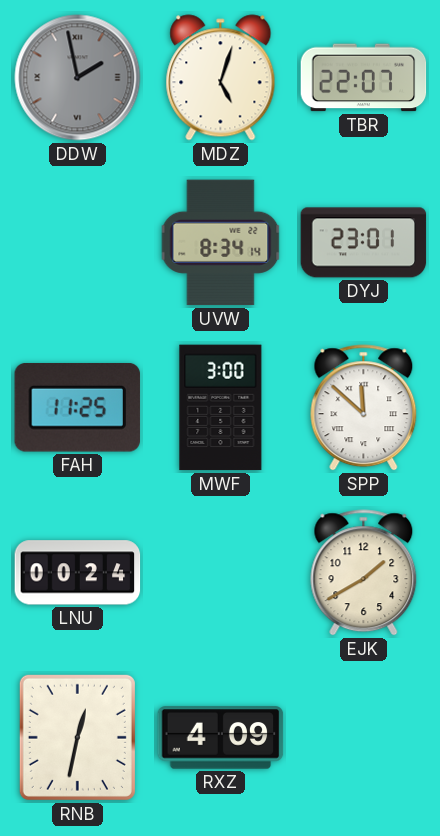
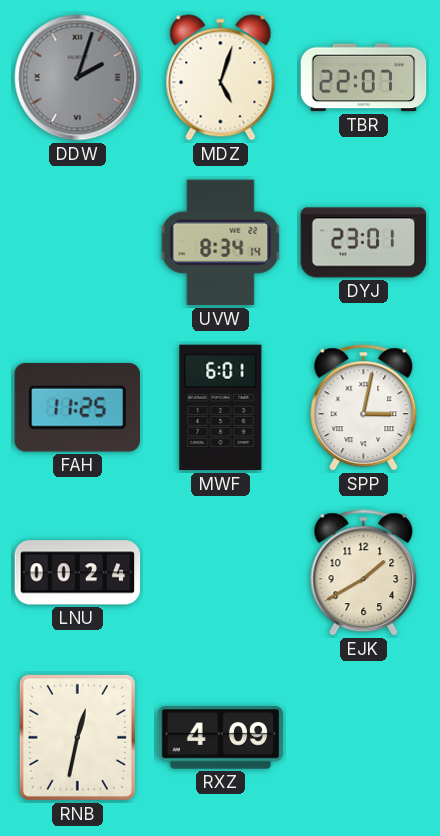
DDW: 1:58 -> 2:03
MWF: 3:00 -> 6:01
SPP: 11:52 -> 3:02
